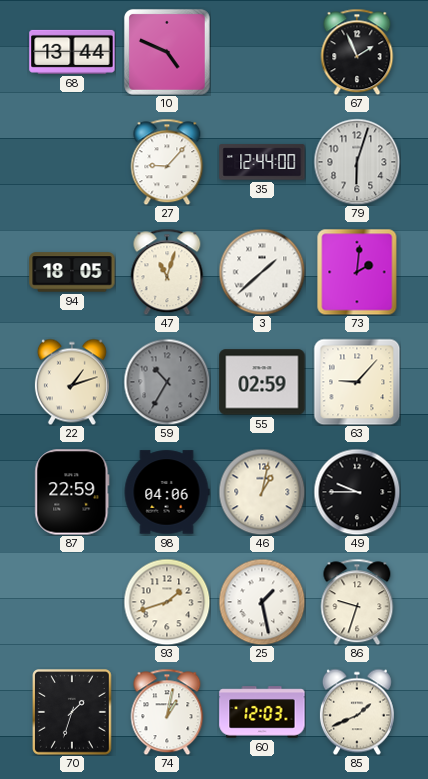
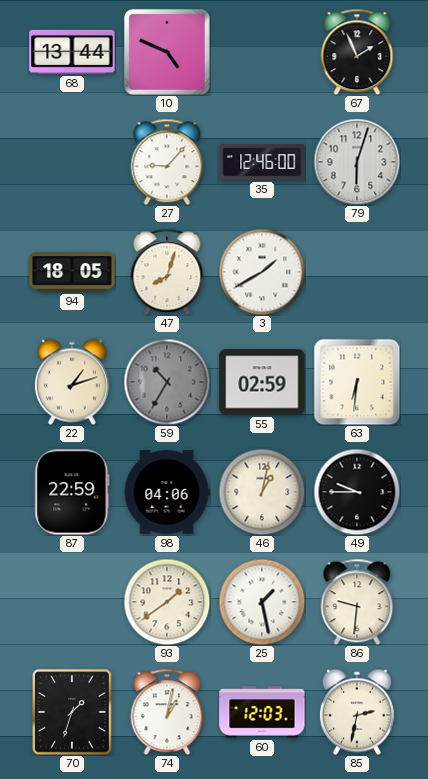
35: 12:44 -> 12:46
47: 11:03 -> 8:03
3: 1:38 -> 1:40
73: 2:01 -> none
63: 9:07 -> 6:31
93: 1:42 -> 1:39
86: 9:33 -> 9:31
85: 1:41 -> 2:32
